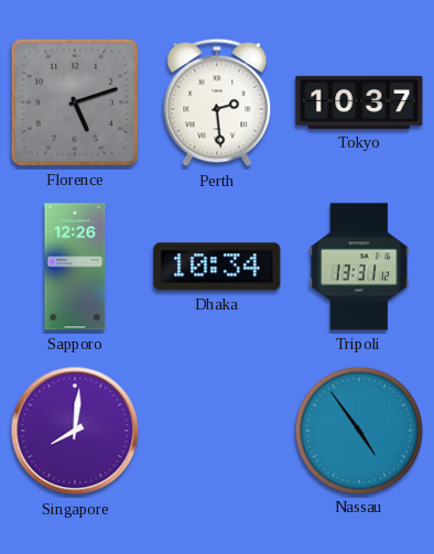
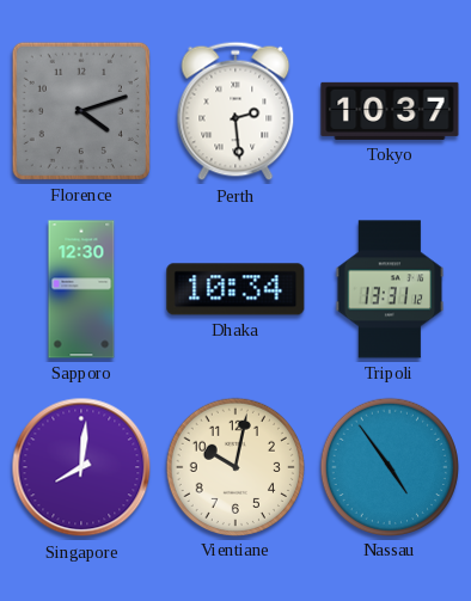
Florence: 5:12 -> 4:12
Sapporo: 12:26 -> 12:30
Vientiane: none -> 10:02
